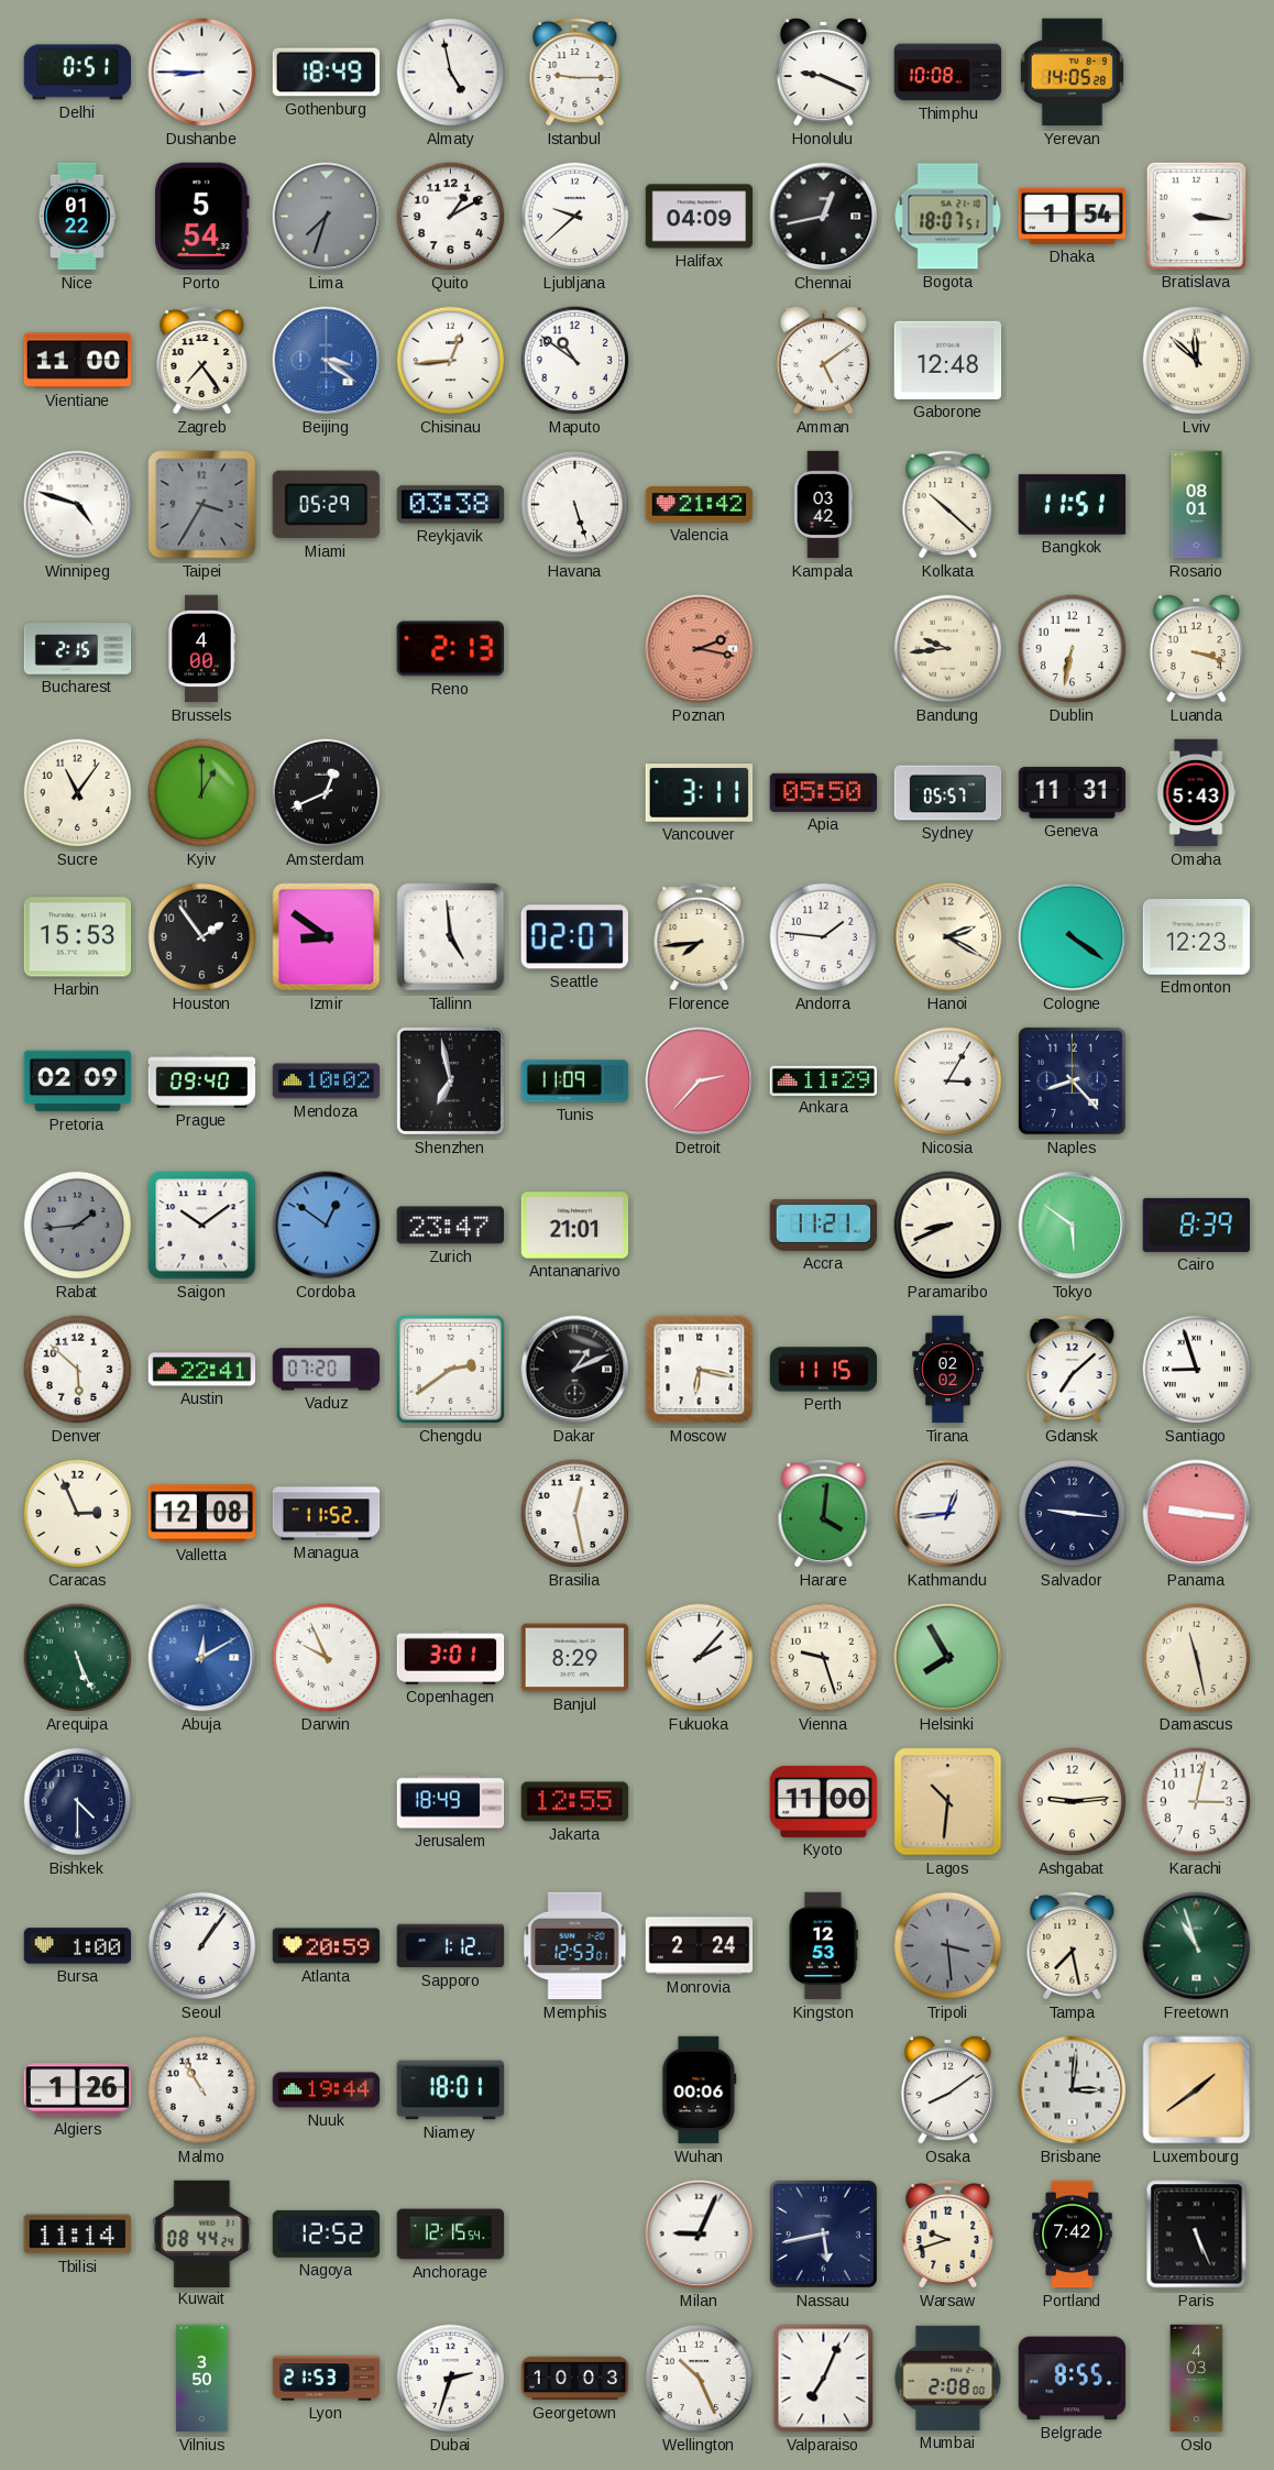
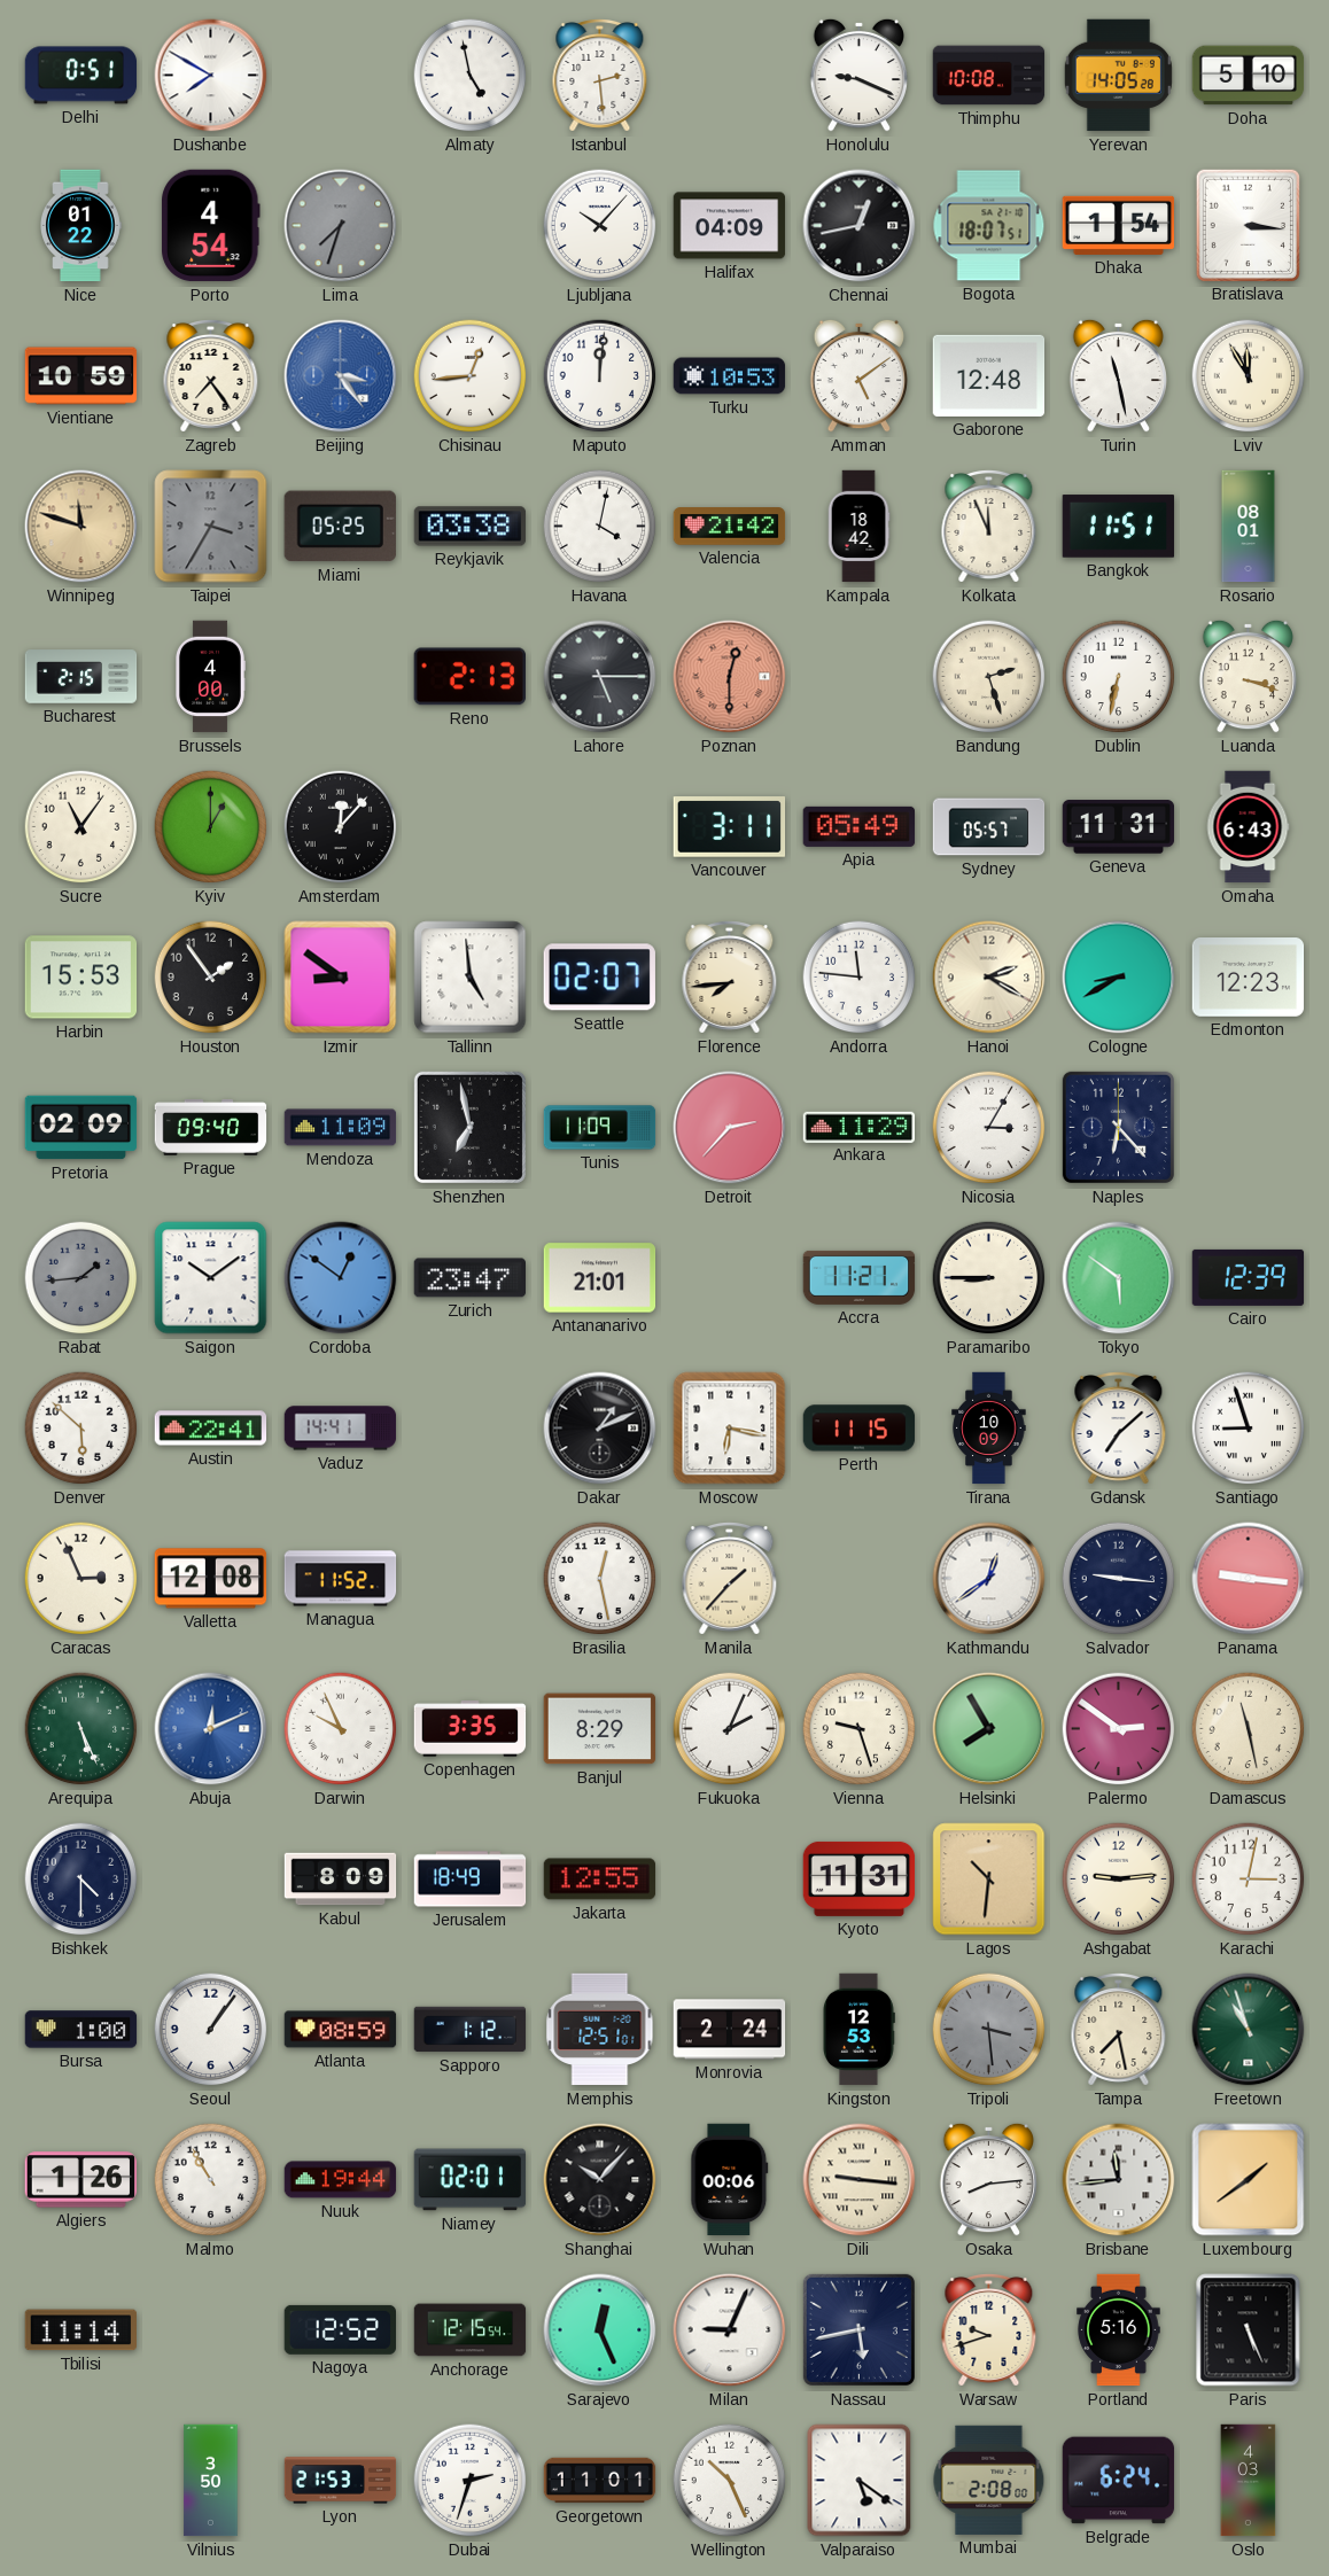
Dushanbe: 8:45 -> 7:50
Gothenburg: 18:49 -> none
Istanbul: 9:15 -> 2:29
Doha: none -> 5:10
Porto: 5:54 -> 4:54
Quito: 1:10 -> none
Ljubljana: 9:38 -> 10:07
Vientiane: 11:00 -> 10:59
Beijing: 3:21 -> 3:24
Maputo: 10:51 -> 12:01
Turku: none -> 10:53
Turin: none -> 11:28
Lviv: 11:52 -> 11:55
Winnipeg: 4:48 -> 11:48
Winnipeg dial: white -> champagne
Miami: 05:29 -> 05:25
Havana: 5:27 -> 4:02
Kampala: 03:42 -> 18:42
Kolkata: 10:22 -> 11:56
Lahore: none -> 5:15
Poznan: 2:17 -> 12:30
Bandung: 9:44 -> 2:27
Amsterdam: 12:41 -> 12:07
Apia: 05:50 -> 05:49
Omaha: 5:43 -> 6:43
Andorra: 1:46 -> 11:46
Cologne: 4:21 -> 8:40
Mendoza: 10:02 -> 11:09
Naples: 8:23 -> 6:23
Paramaribo: 8:41 -> 8:45
Cairo: 8:39 -> 12:39
Vaduz: 07:20 -> 14:41
Chengdu: 2:39 -> none
Tirana: 02:02 -> 10:09
Manila: none -> 1:37
Harare: 4:01 -> none
Kathmandu: 12:44 -> 12:39
Abuja: 12:10 -> 12:11
Copenhagen: 3:01 -> 3:35
Fukuoka: 2:07 -> 2:04
Palermo: none -> 2:51
Kabul: none -> 8:09
Kyoto: 11:00 -> 11:31
Atlanta: 20:59 -> 08:59
Memphis: 12:53 -> 12:51
Niamey: 18:01 -> 02:01
Shanghai: none -> 10:07
Dili: none -> 9:16
Osaka: 8:09 -> 8:14
Brisbane: 3:01 -> 11:44
Kuwait: 08:44 -> none
Sarajevo: none -> 12:26
Portland: 7:42 -> 5:16
Georgetown: 10:03 -> 11:01
Valparaiso: 7:04 -> 5:21
Belgrade: 8:55 -> 6:24
